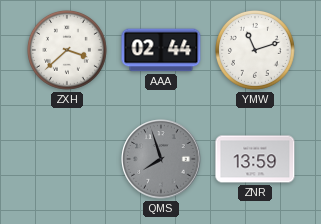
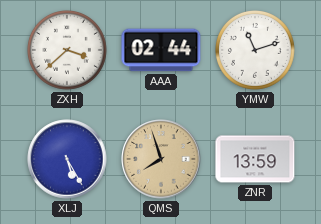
XLJ: none -> 5:25
QMS dial: grey -> champagne
